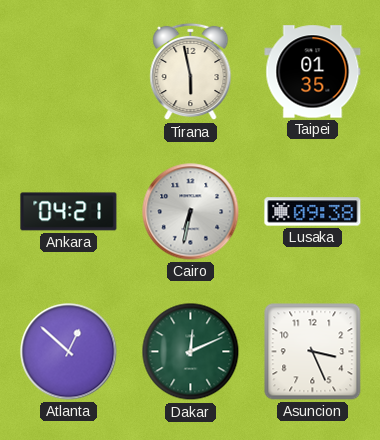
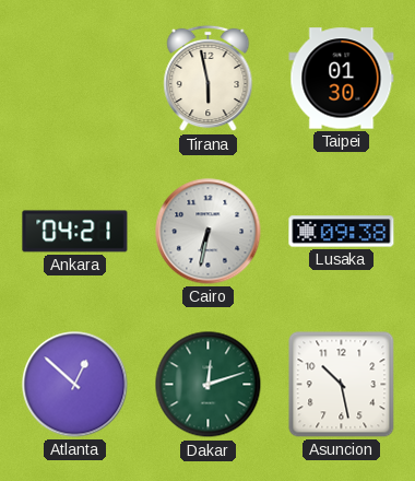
Taipei: 01:35 -> 01:30
Dakar: 12:11 -> 12:12
Asuncion: 3:26 -> 10:28
